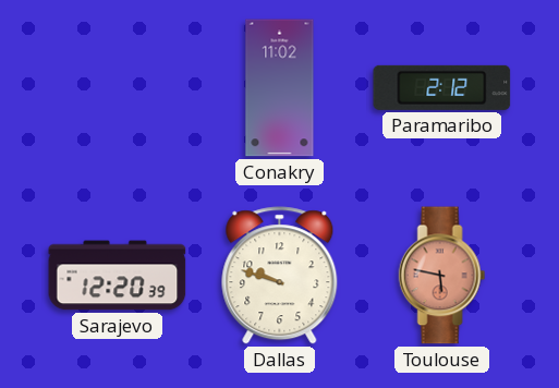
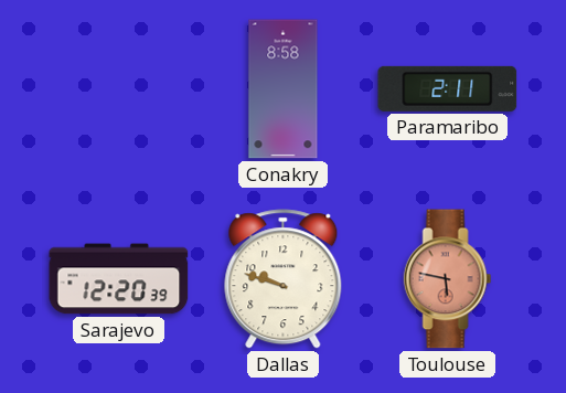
Conakry: 11:02 -> 8:58
Paramaribo: 2:12 -> 2:11
